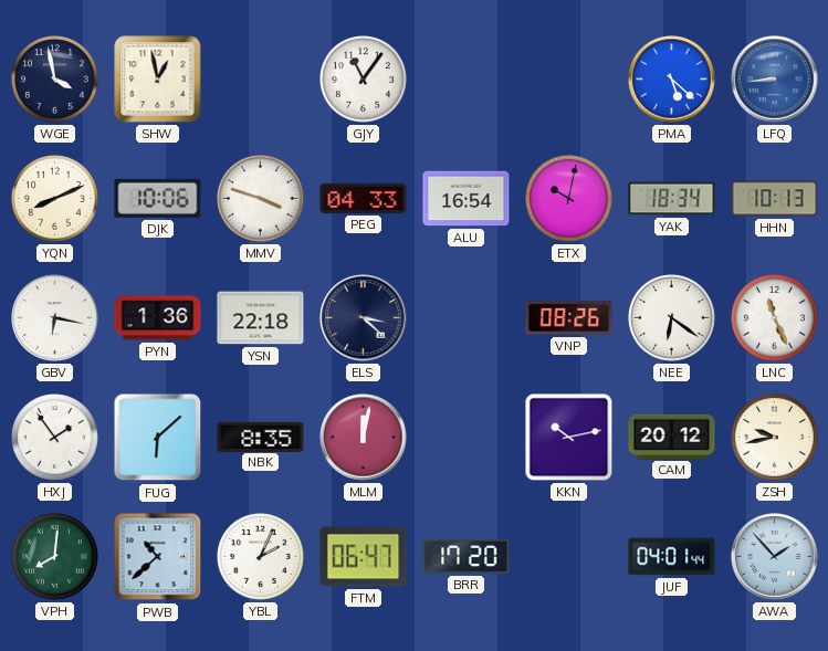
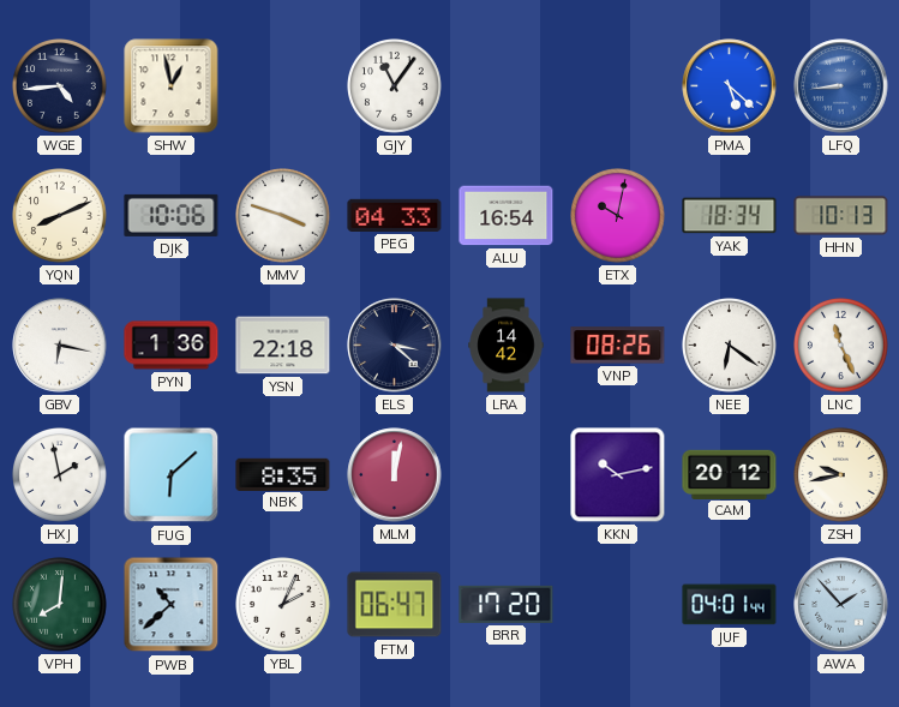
WGE: 3:58 -> 4:44
LRA: none -> 14:42
HXJ: 1:54 -> 1:58
